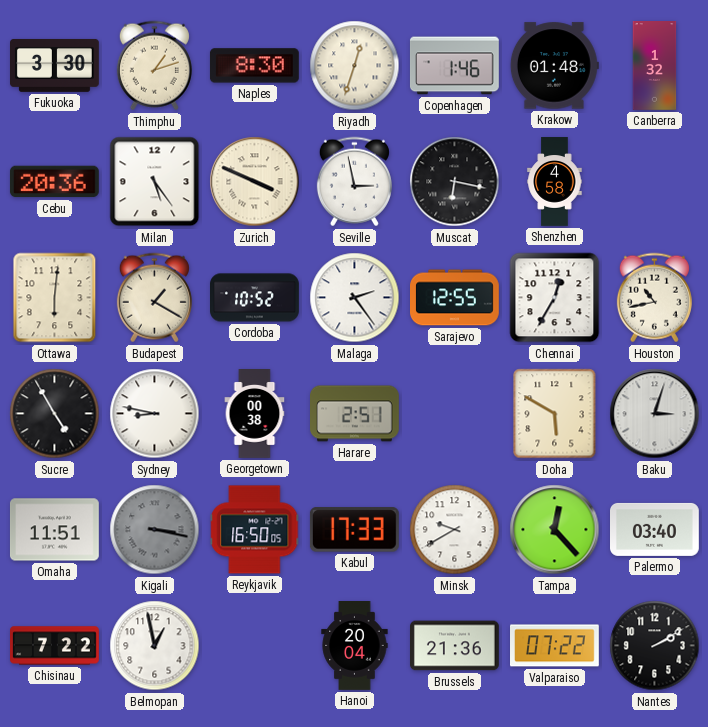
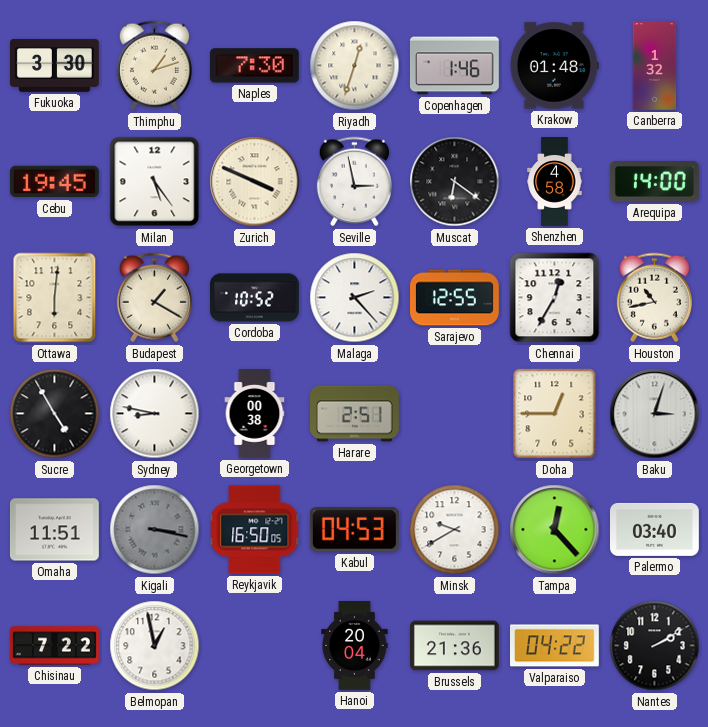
Naples: 8:30 -> 7:30
Cebu: 20:36 -> 19:45
Muscat: 6:17 -> 6:21
Arequipa: none -> 14:00
Malaga: 2:24 -> 2:23
Doha: 5:50 -> 12:45
Kabul: 17:33 -> 04:53
Valparaiso: 07:22 -> 04:22
